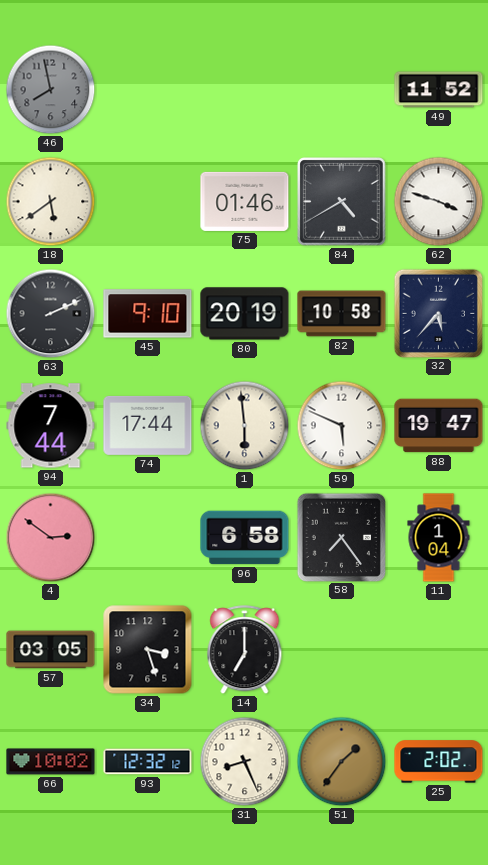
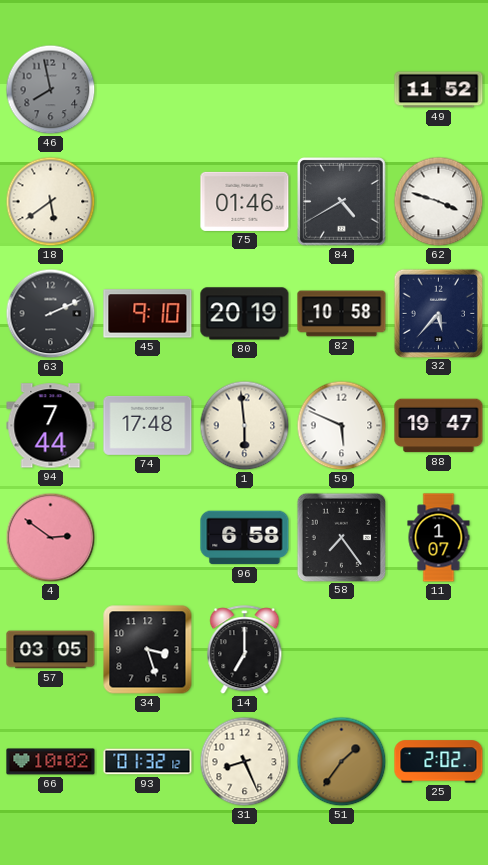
74: 17:44 -> 17:48
11: 1:04 -> 1:07
93: 12:32 -> 01:32
